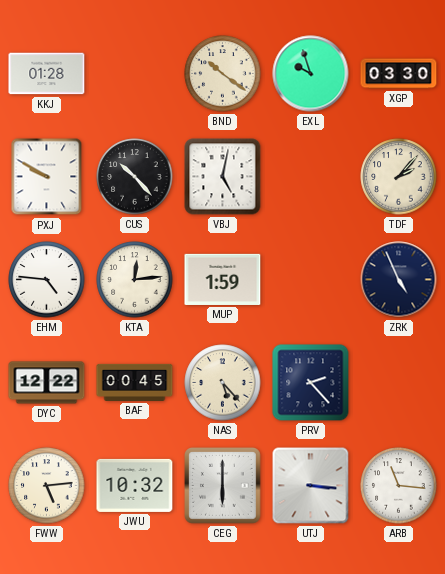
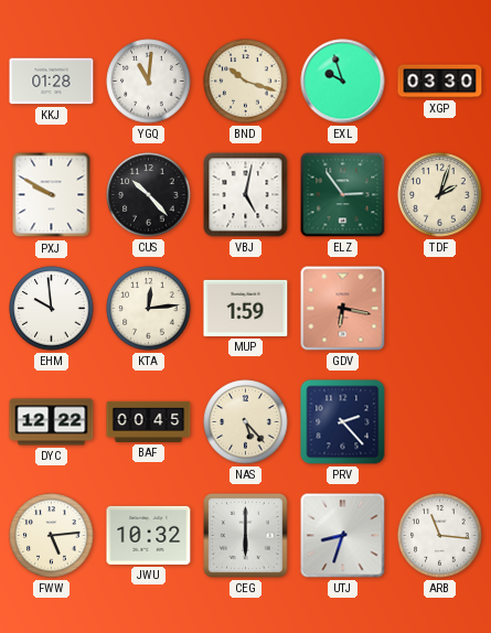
YGQ: none -> 11:01
BND: 10:21 -> 10:18
ELZ: none -> 2:54
TDF: 2:07 -> 2:03
EHM: 4:46 -> 9:59
GDV: none -> 6:17
ZRK: 4:56 -> none
UTJ: 3:16 -> 8:33
